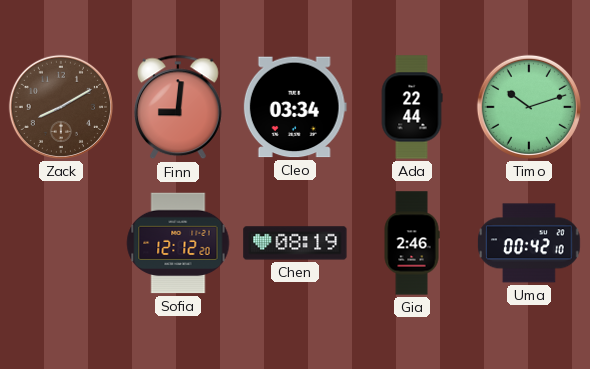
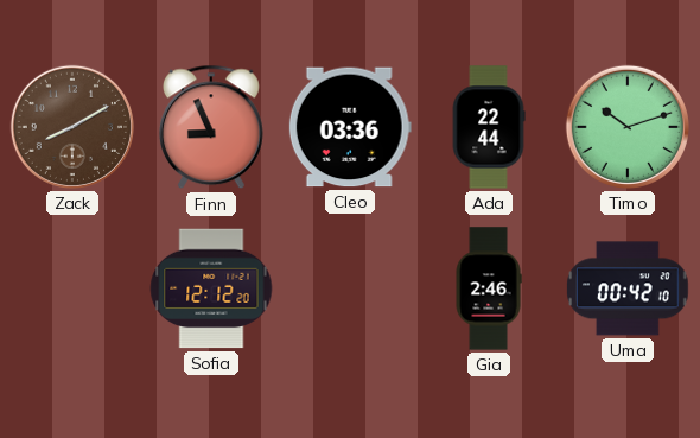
Finn: 9:01 -> 8:56
Cleo: 03:34 -> 03:36
Chen: 08:19 -> none
